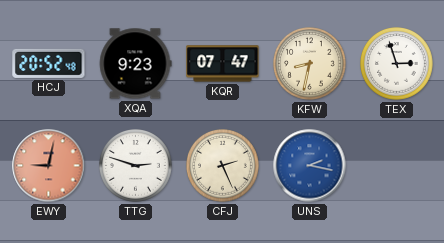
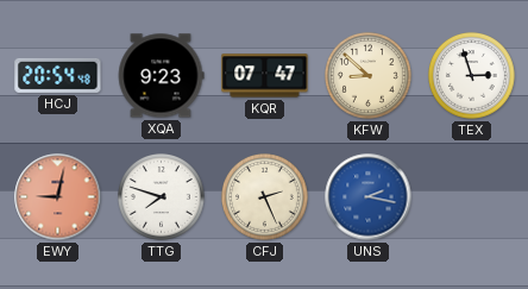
HCJ: 20:52 -> 20:54
KFW: 8:32 -> 8:52
TTG: 2:48 -> 7:48
